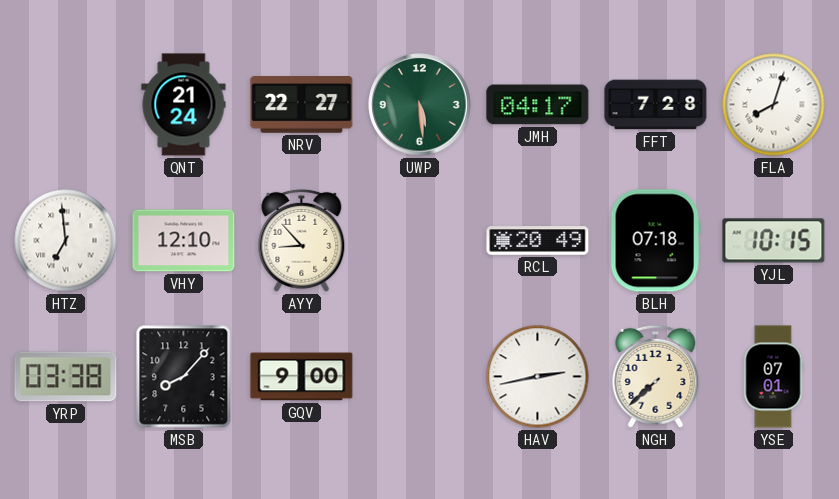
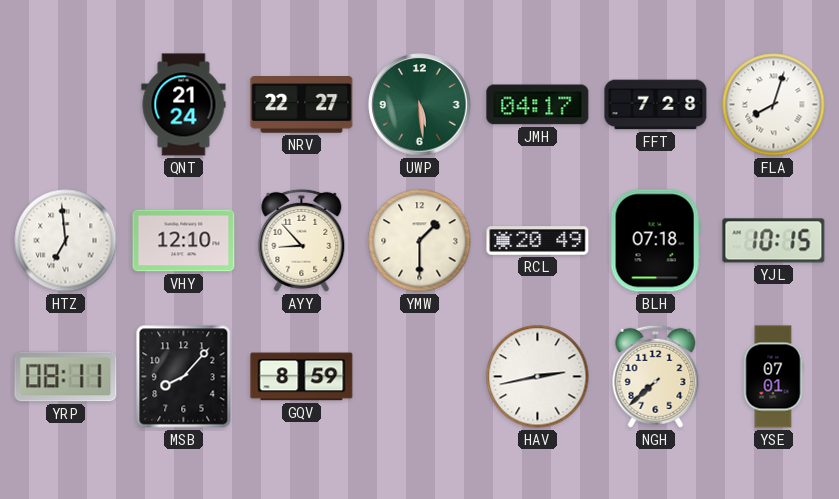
YMW: none -> 1:30
YRP: 03:38 -> 08:11
GQV: 9:00 -> 8:59
